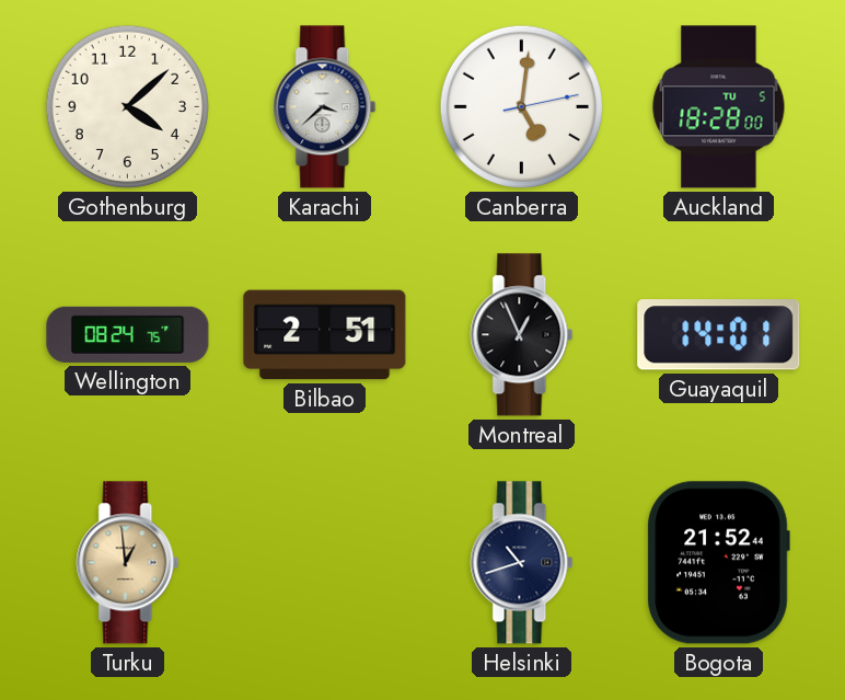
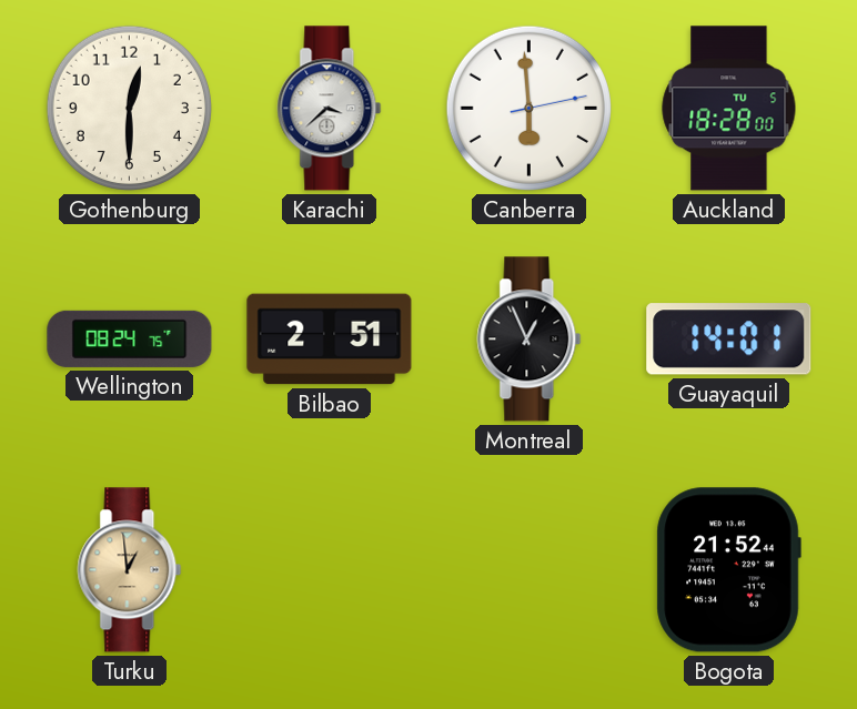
Gothenburg: 4:08 -> 12:30
Canberra: 5:01 -> 5:59
Helsinki: 10:42 -> none
